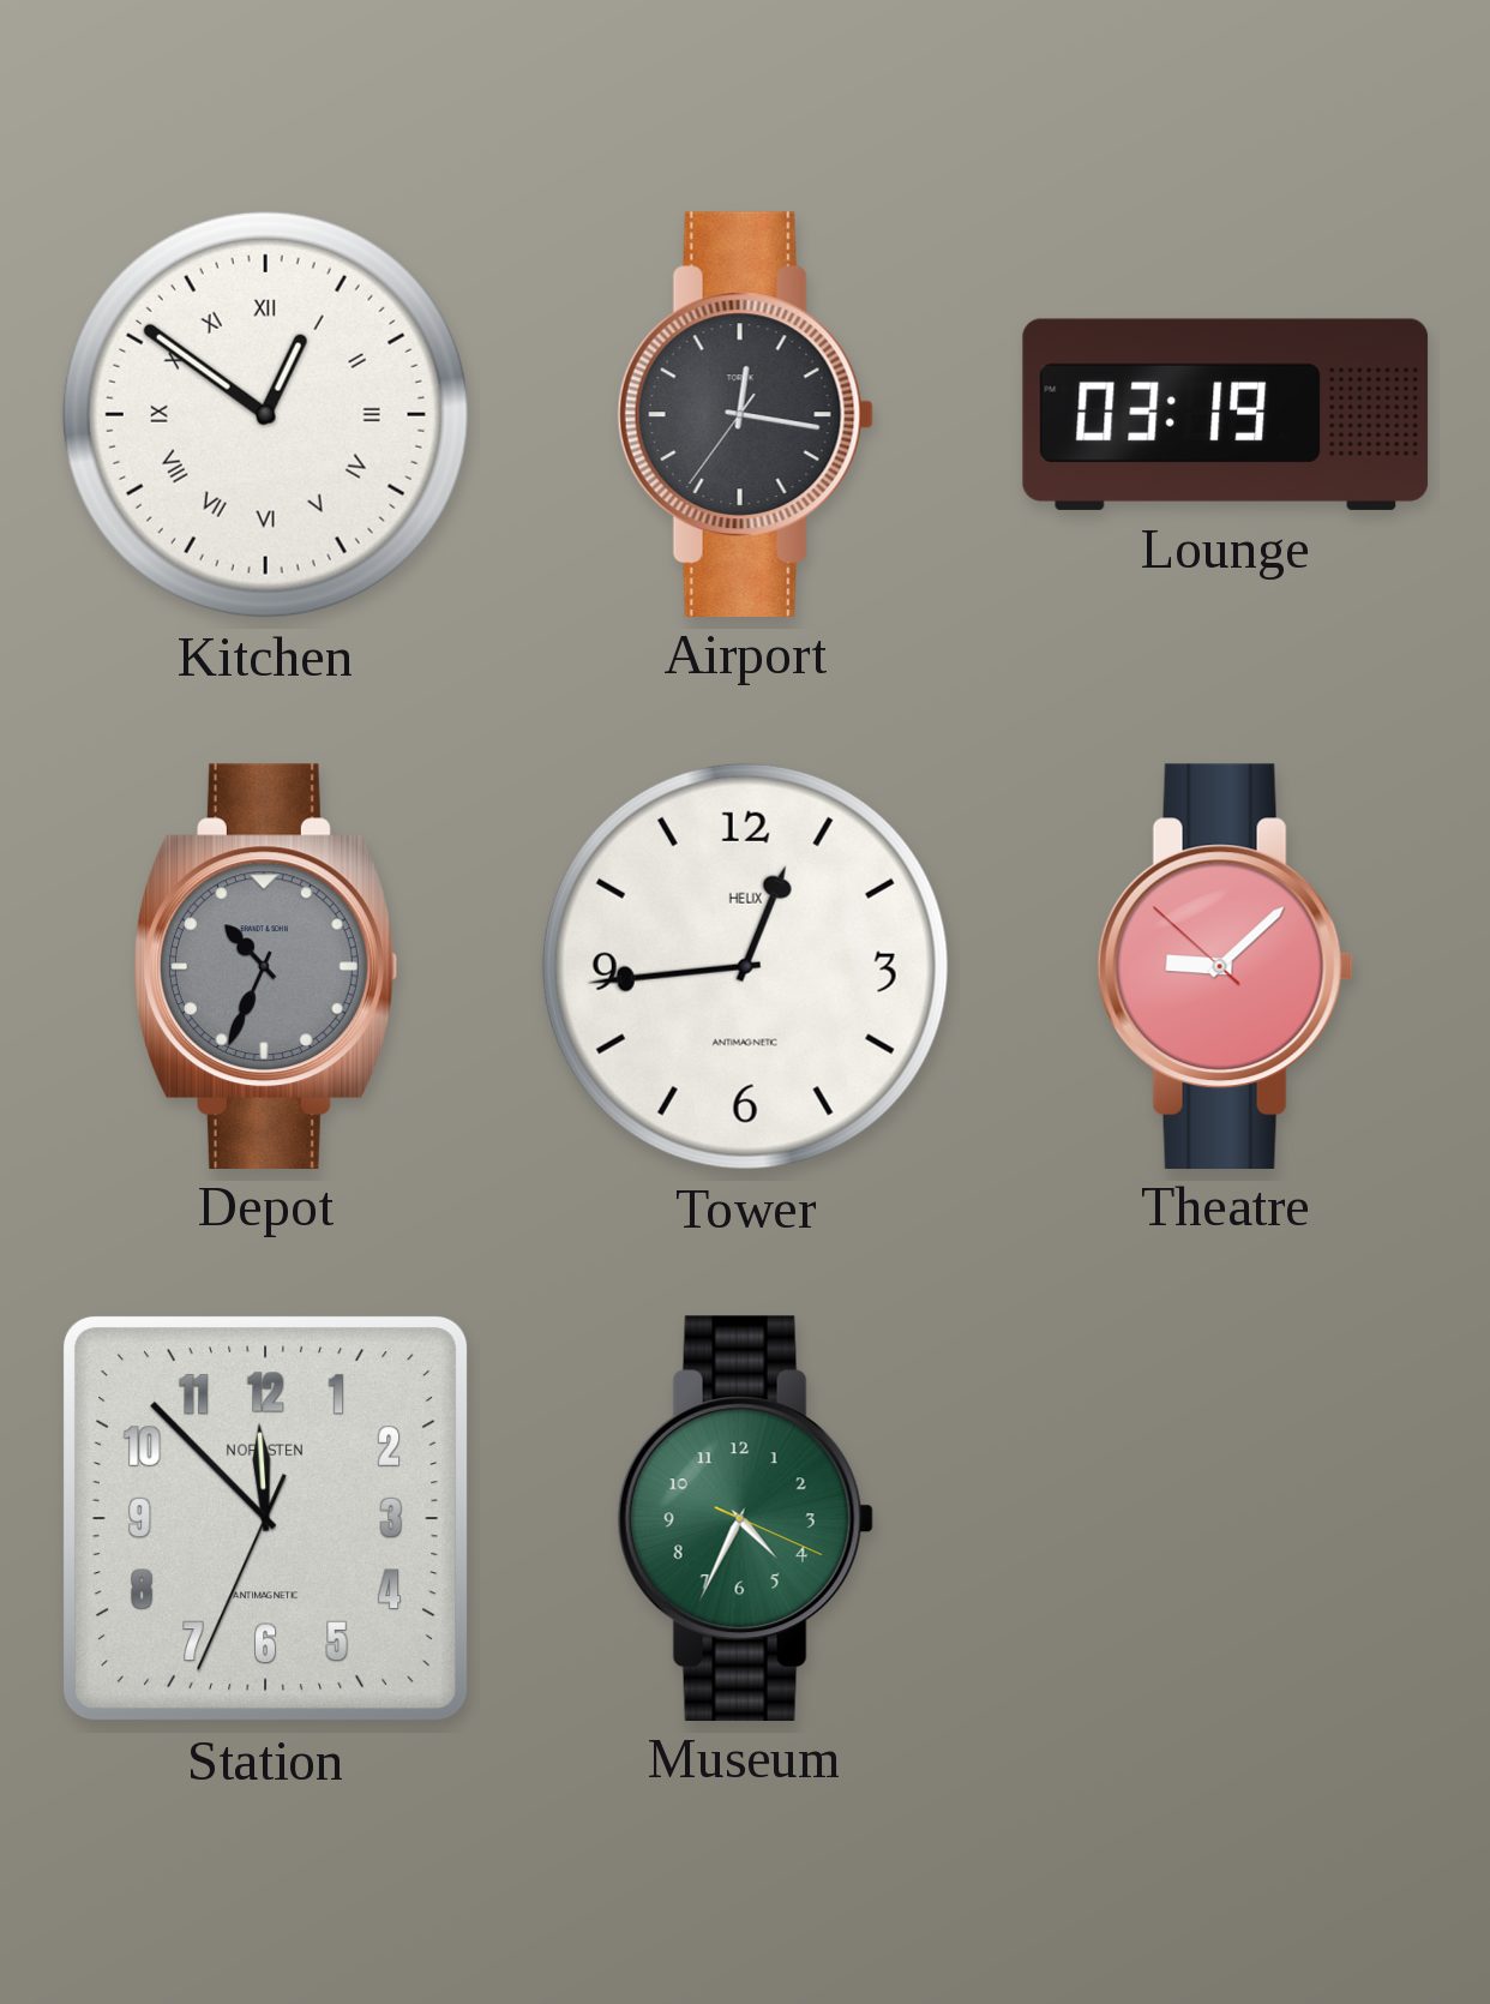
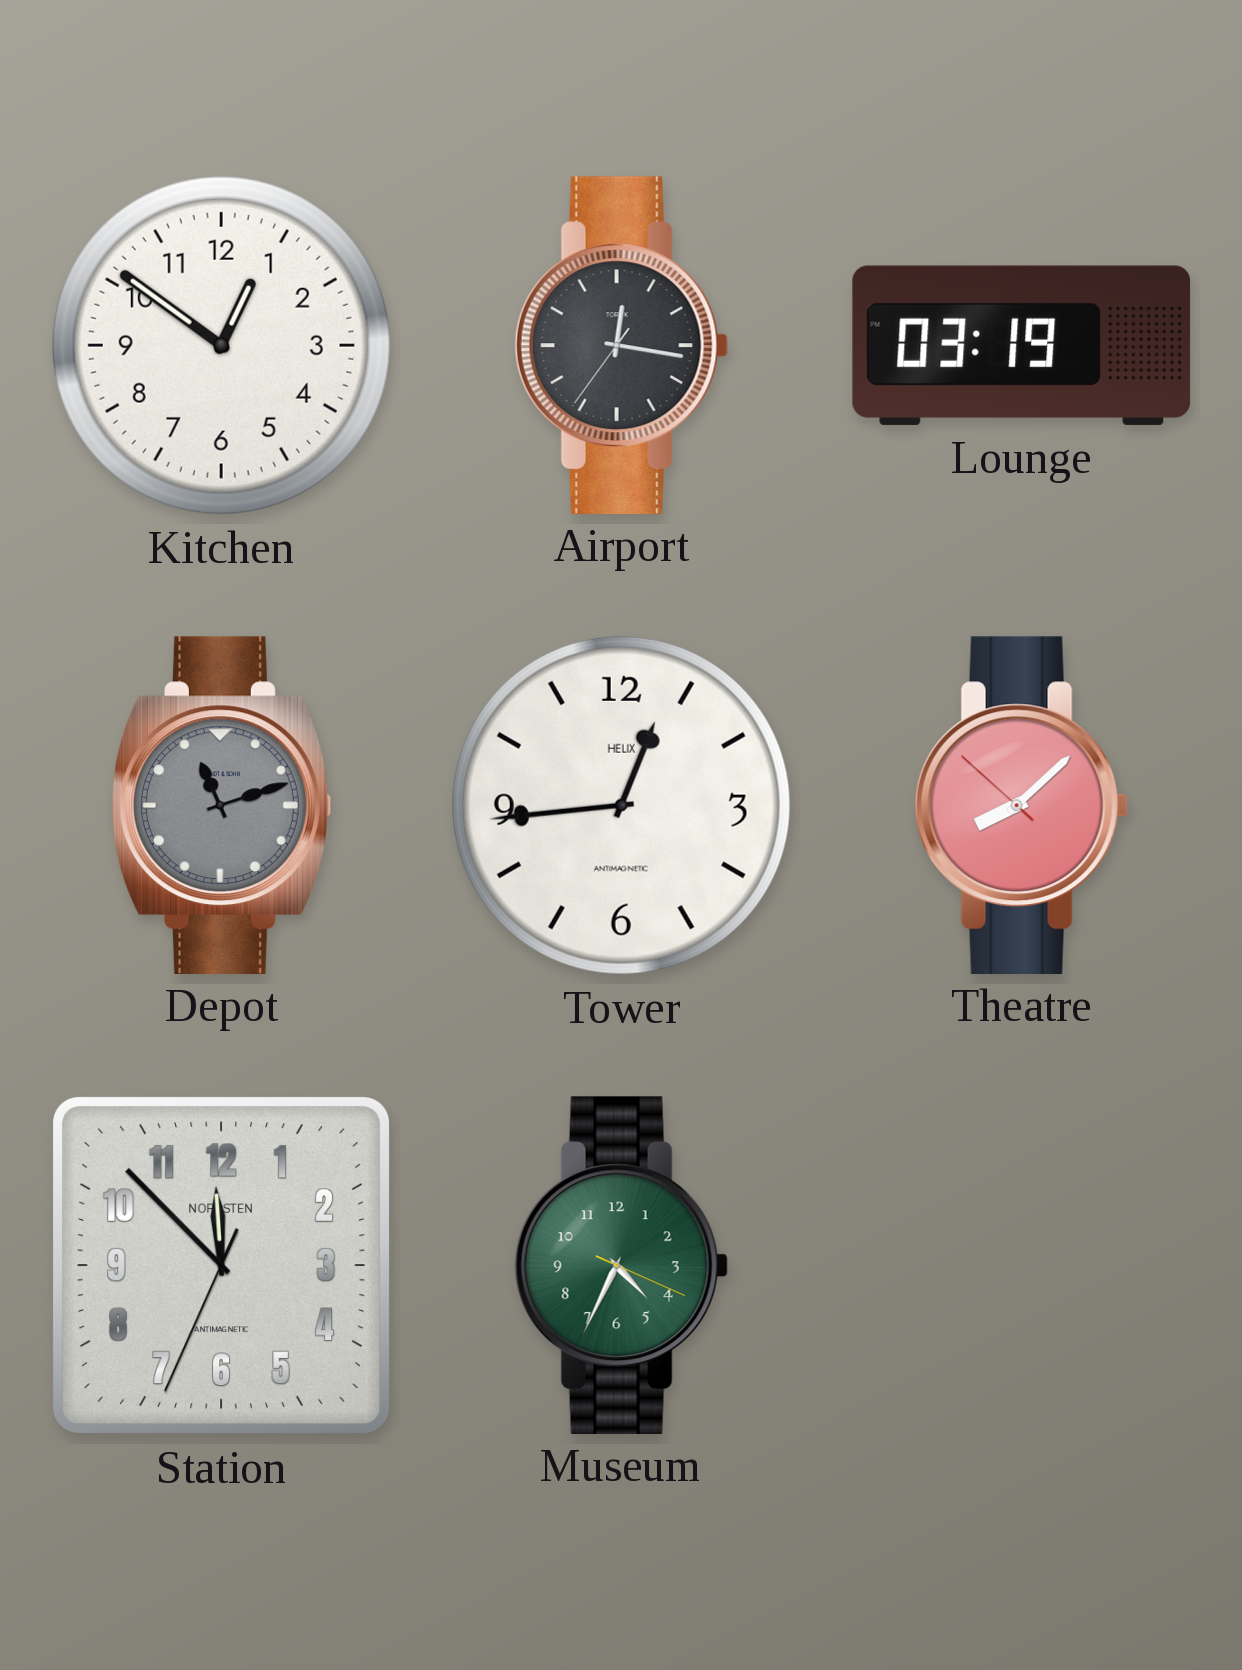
Kitchen numerals: Roman -> Arabic
Depot: 10:34 -> 11:12
Theatre: 9:07 -> 8:07
